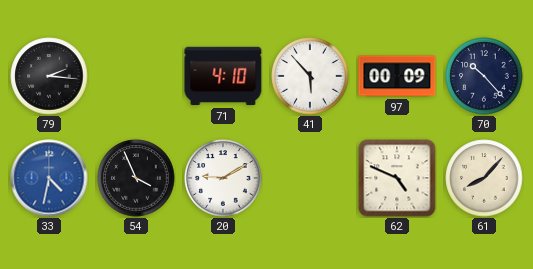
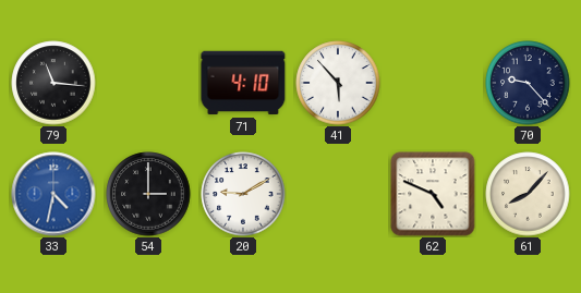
79: 2:16 -> 11:16
97: 00:09 -> none
70: 10:23 -> 9:23
54: 3:56 -> 3:00
